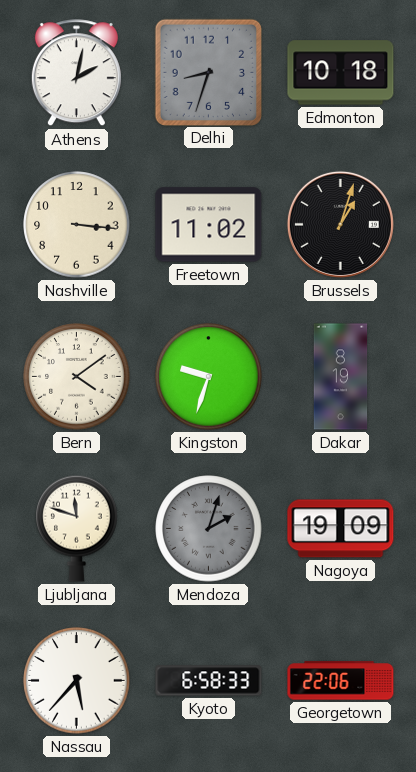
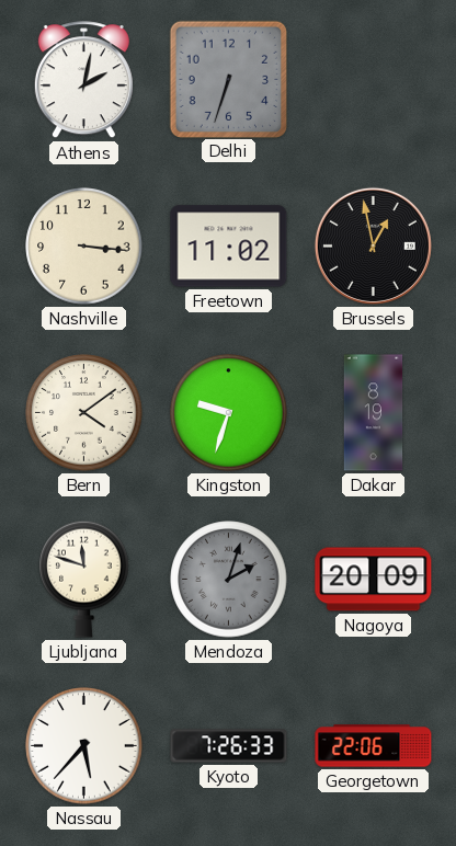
Delhi: 8:33 -> 6:33
Edmonton: 10:18 -> none
Brussels: 1:03 -> 12:58
Nagoya: 19:09 -> 20:09
Kyoto: 6:58 -> 7:26
